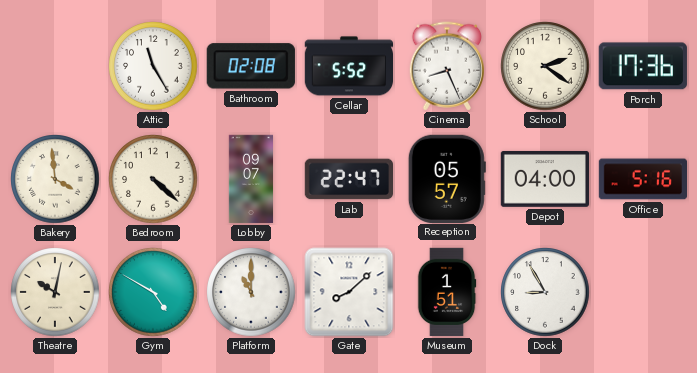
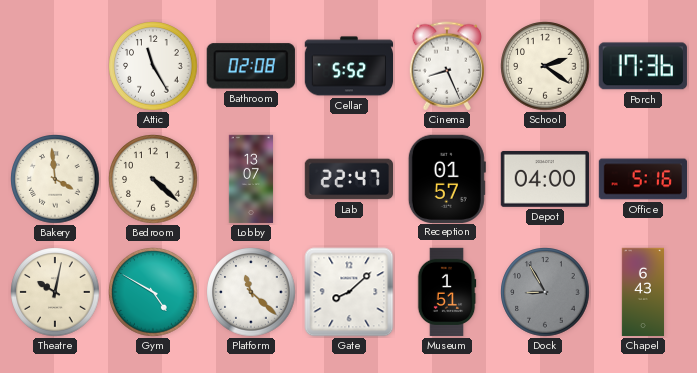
Lobby: 09:07 -> 13:07
Reception: 05:57 -> 01:57
Platform: 11:00 -> 11:22
Dock dial: white -> grey
Chapel: none -> 6:43
